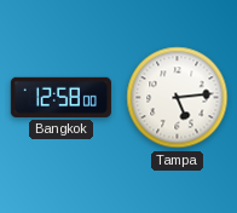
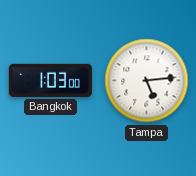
Bangkok: 12:58 -> 1:03
